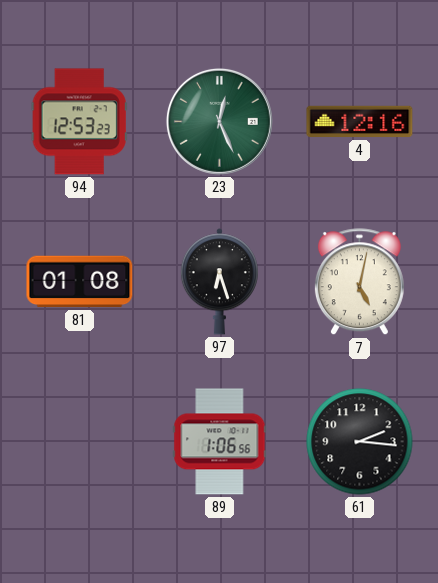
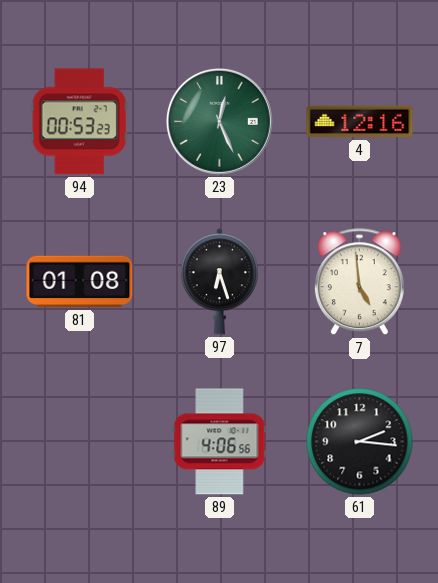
94: 12:53 -> 00:53
7: 5:02 -> 4:59
89: 1:06 -> 4:06
